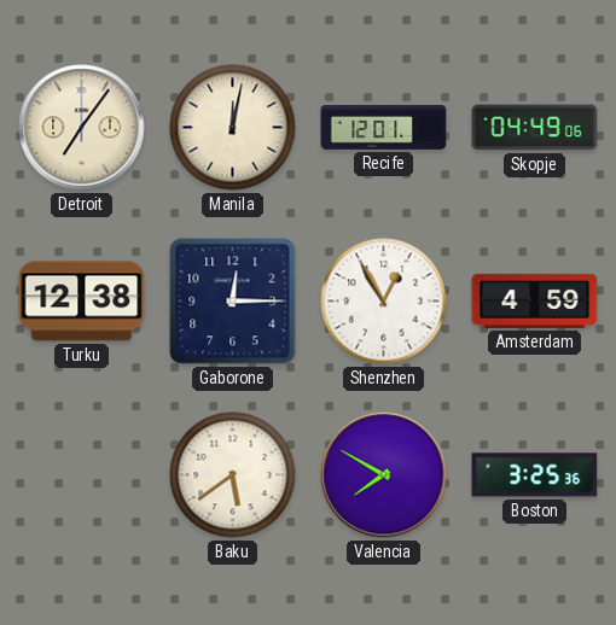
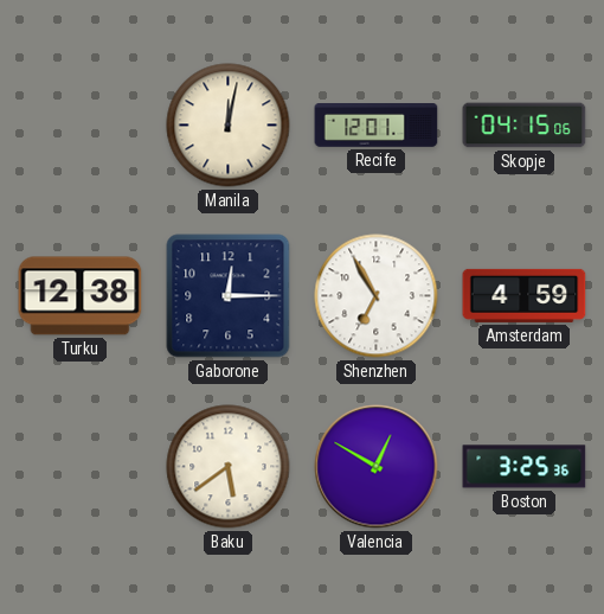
Detroit: 7:06 -> none
Skopje: 04:49 -> 04:15
Shenzhen: 12:55 -> 6:55
Valencia: 7:50 -> 12:50
